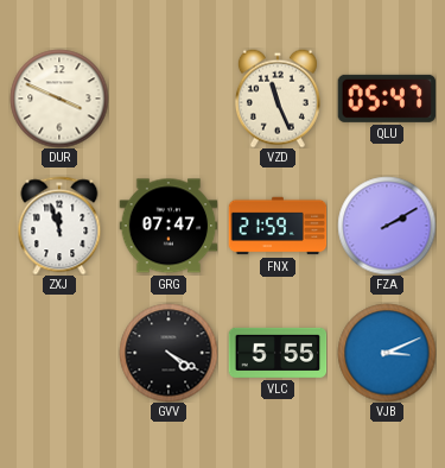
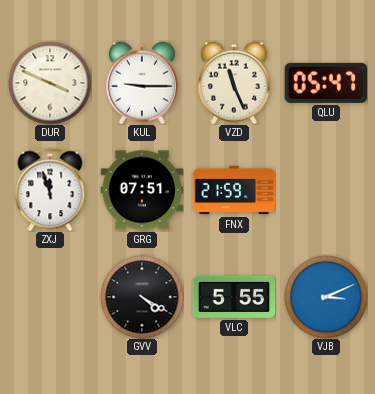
KUL: none -> 9:15
GRG: 07:47 -> 07:51
FZA: 2:10 -> none
